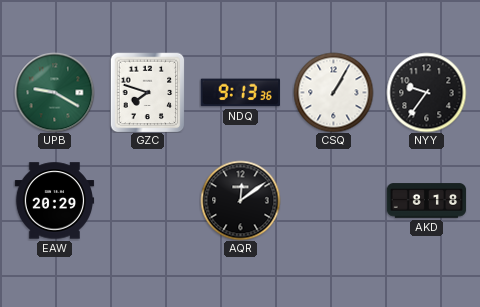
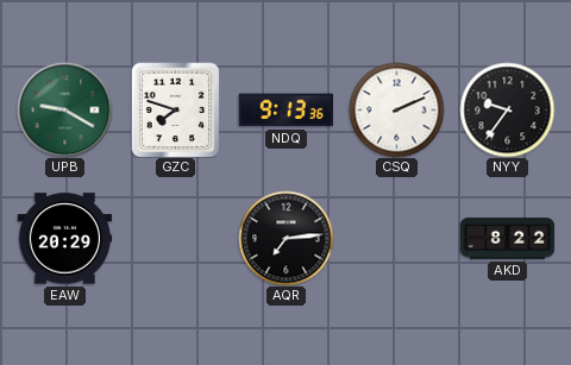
CSQ: 1:05 -> 2:11
AQR: 12:09 -> 7:14
AKD: 8:18 -> 8:22
